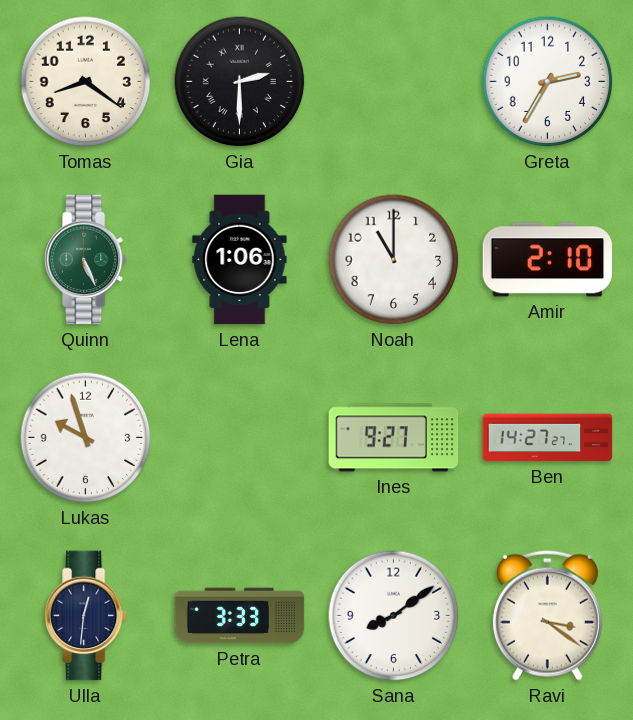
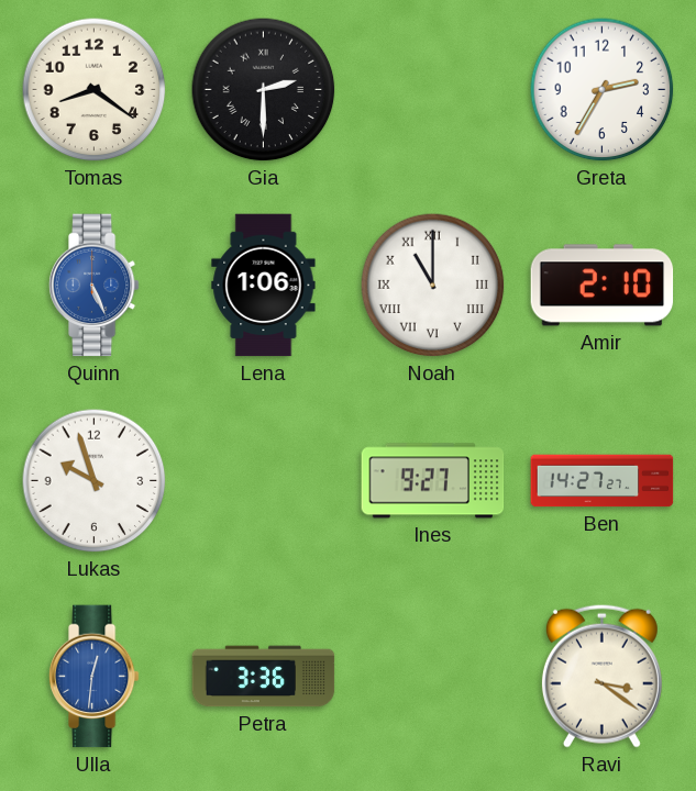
Quinn dial: green -> blue
Noah numerals: Arabic -> Roman
Ulla dial: navy -> blue
Petra: 3:33 -> 3:36
Sana: 8:09 -> none
